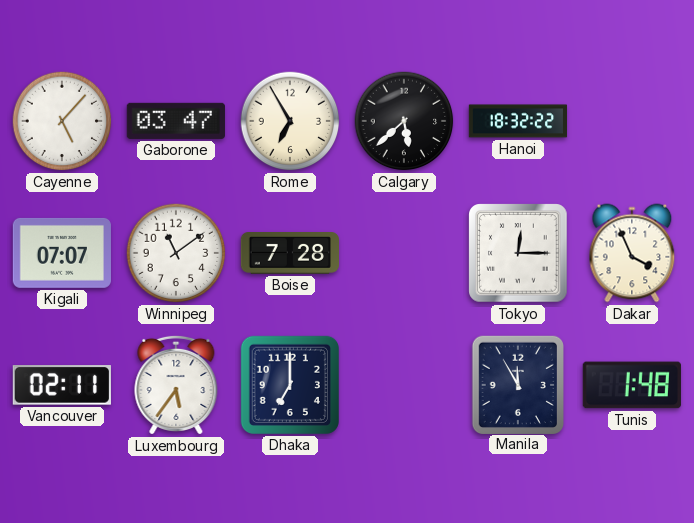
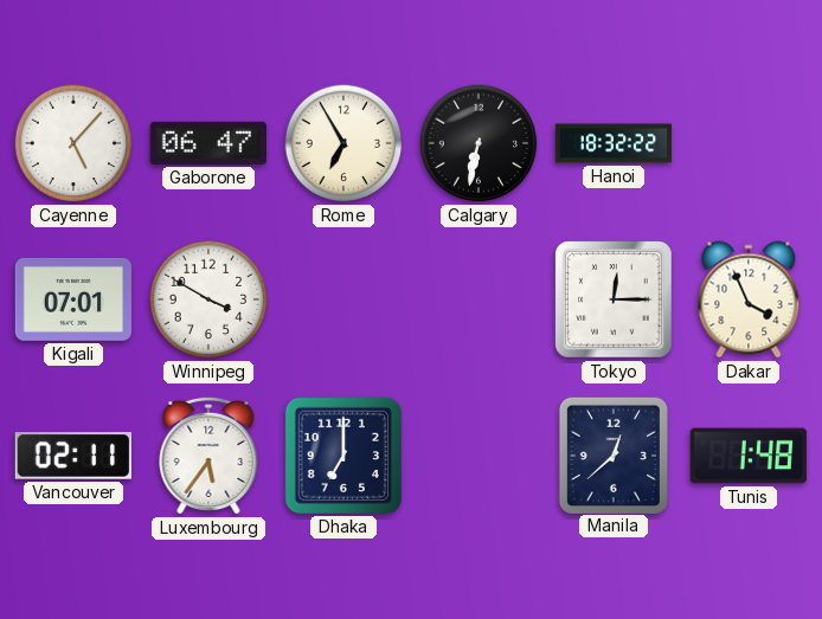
Gaborone: 03:47 -> 06:47
Calgary: 5:38 -> 6:32
Kigali: 07:07 -> 07:01
Winnipeg: 11:09 -> 3:50
Boise: 7:28 -> none
Manila: 11:55 -> 12:38
